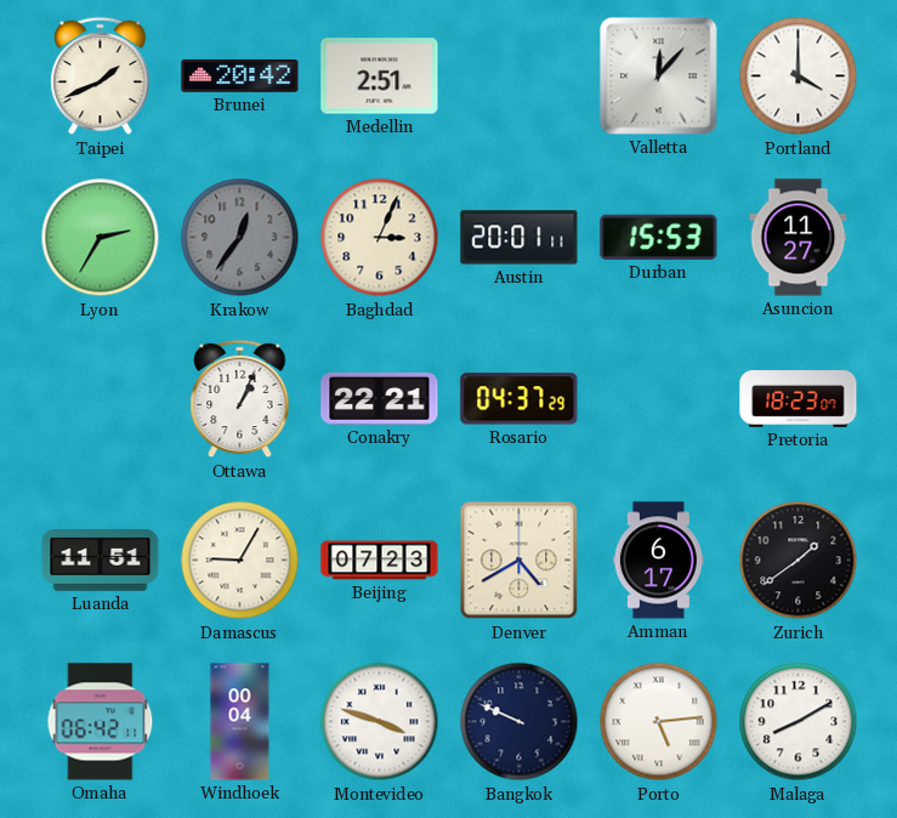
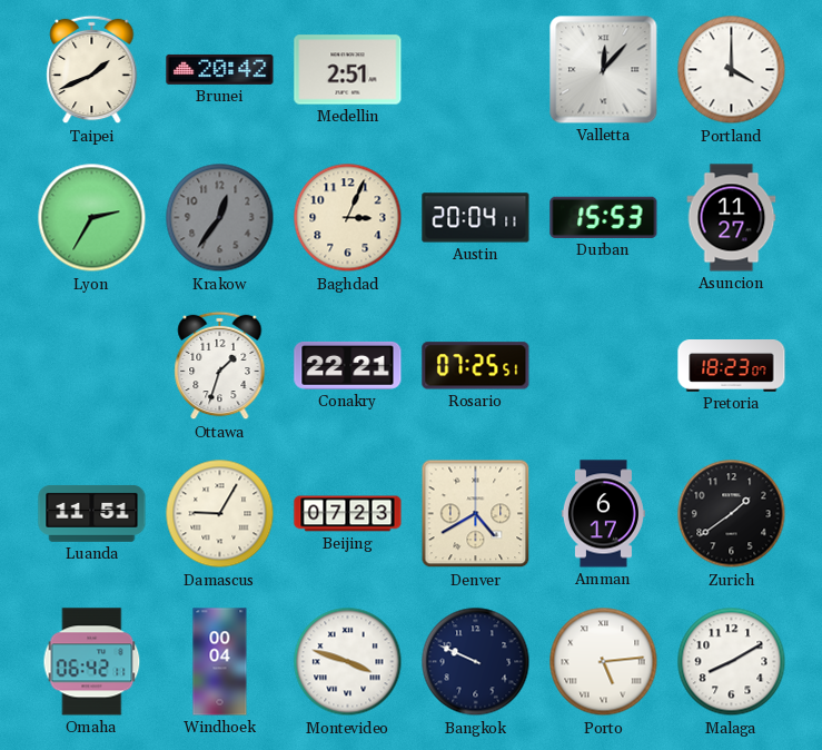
Austin: 20:01 -> 20:04
Ottawa: 1:04 -> 1:33
Rosario: 04:37 -> 07:25
